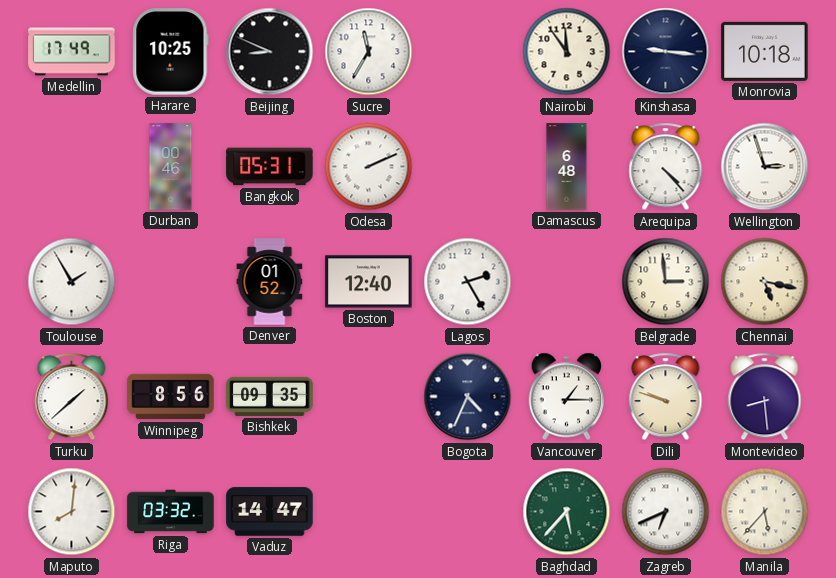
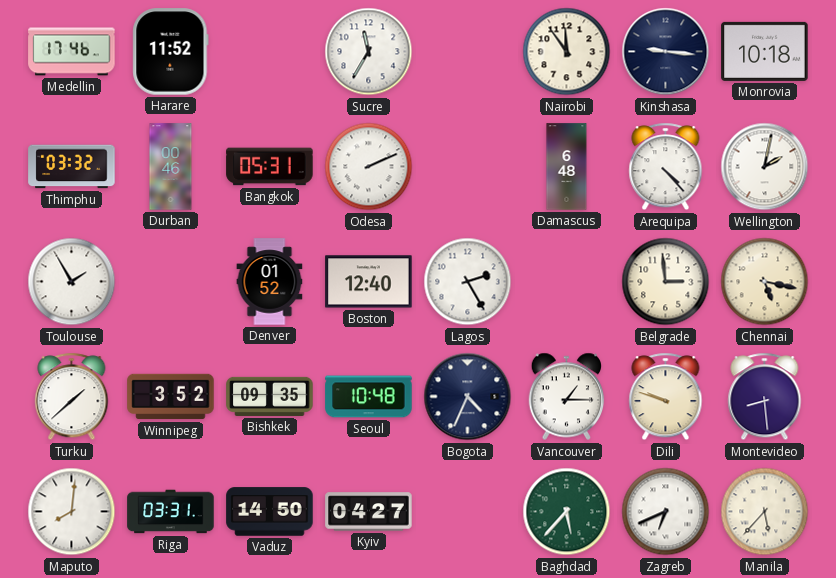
Medellin: 17:49 -> 17:46
Harare: 10:25 -> 11:52
Beijing: 8:49 -> none
Thimphu: none -> 03:32
Wellington: 2:57 -> 2:02
Winnipeg: 8:56 -> 3:52
Seoul: none -> 10:48
Riga: 03:32 -> 03:31
Vaduz: 14:47 -> 14:50
Kyiv: none -> 04:27
